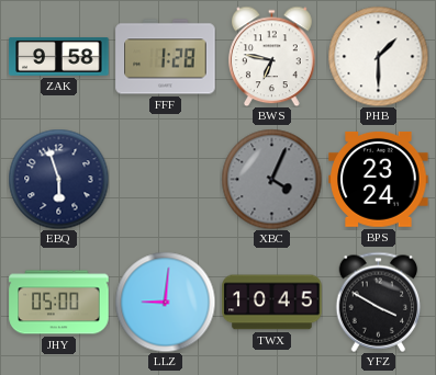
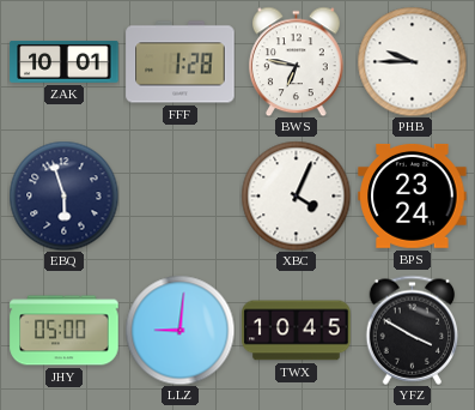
ZAK: 9:58 -> 10:01
PHB: 1:30 -> 9:45
XBC dial: grey -> white
